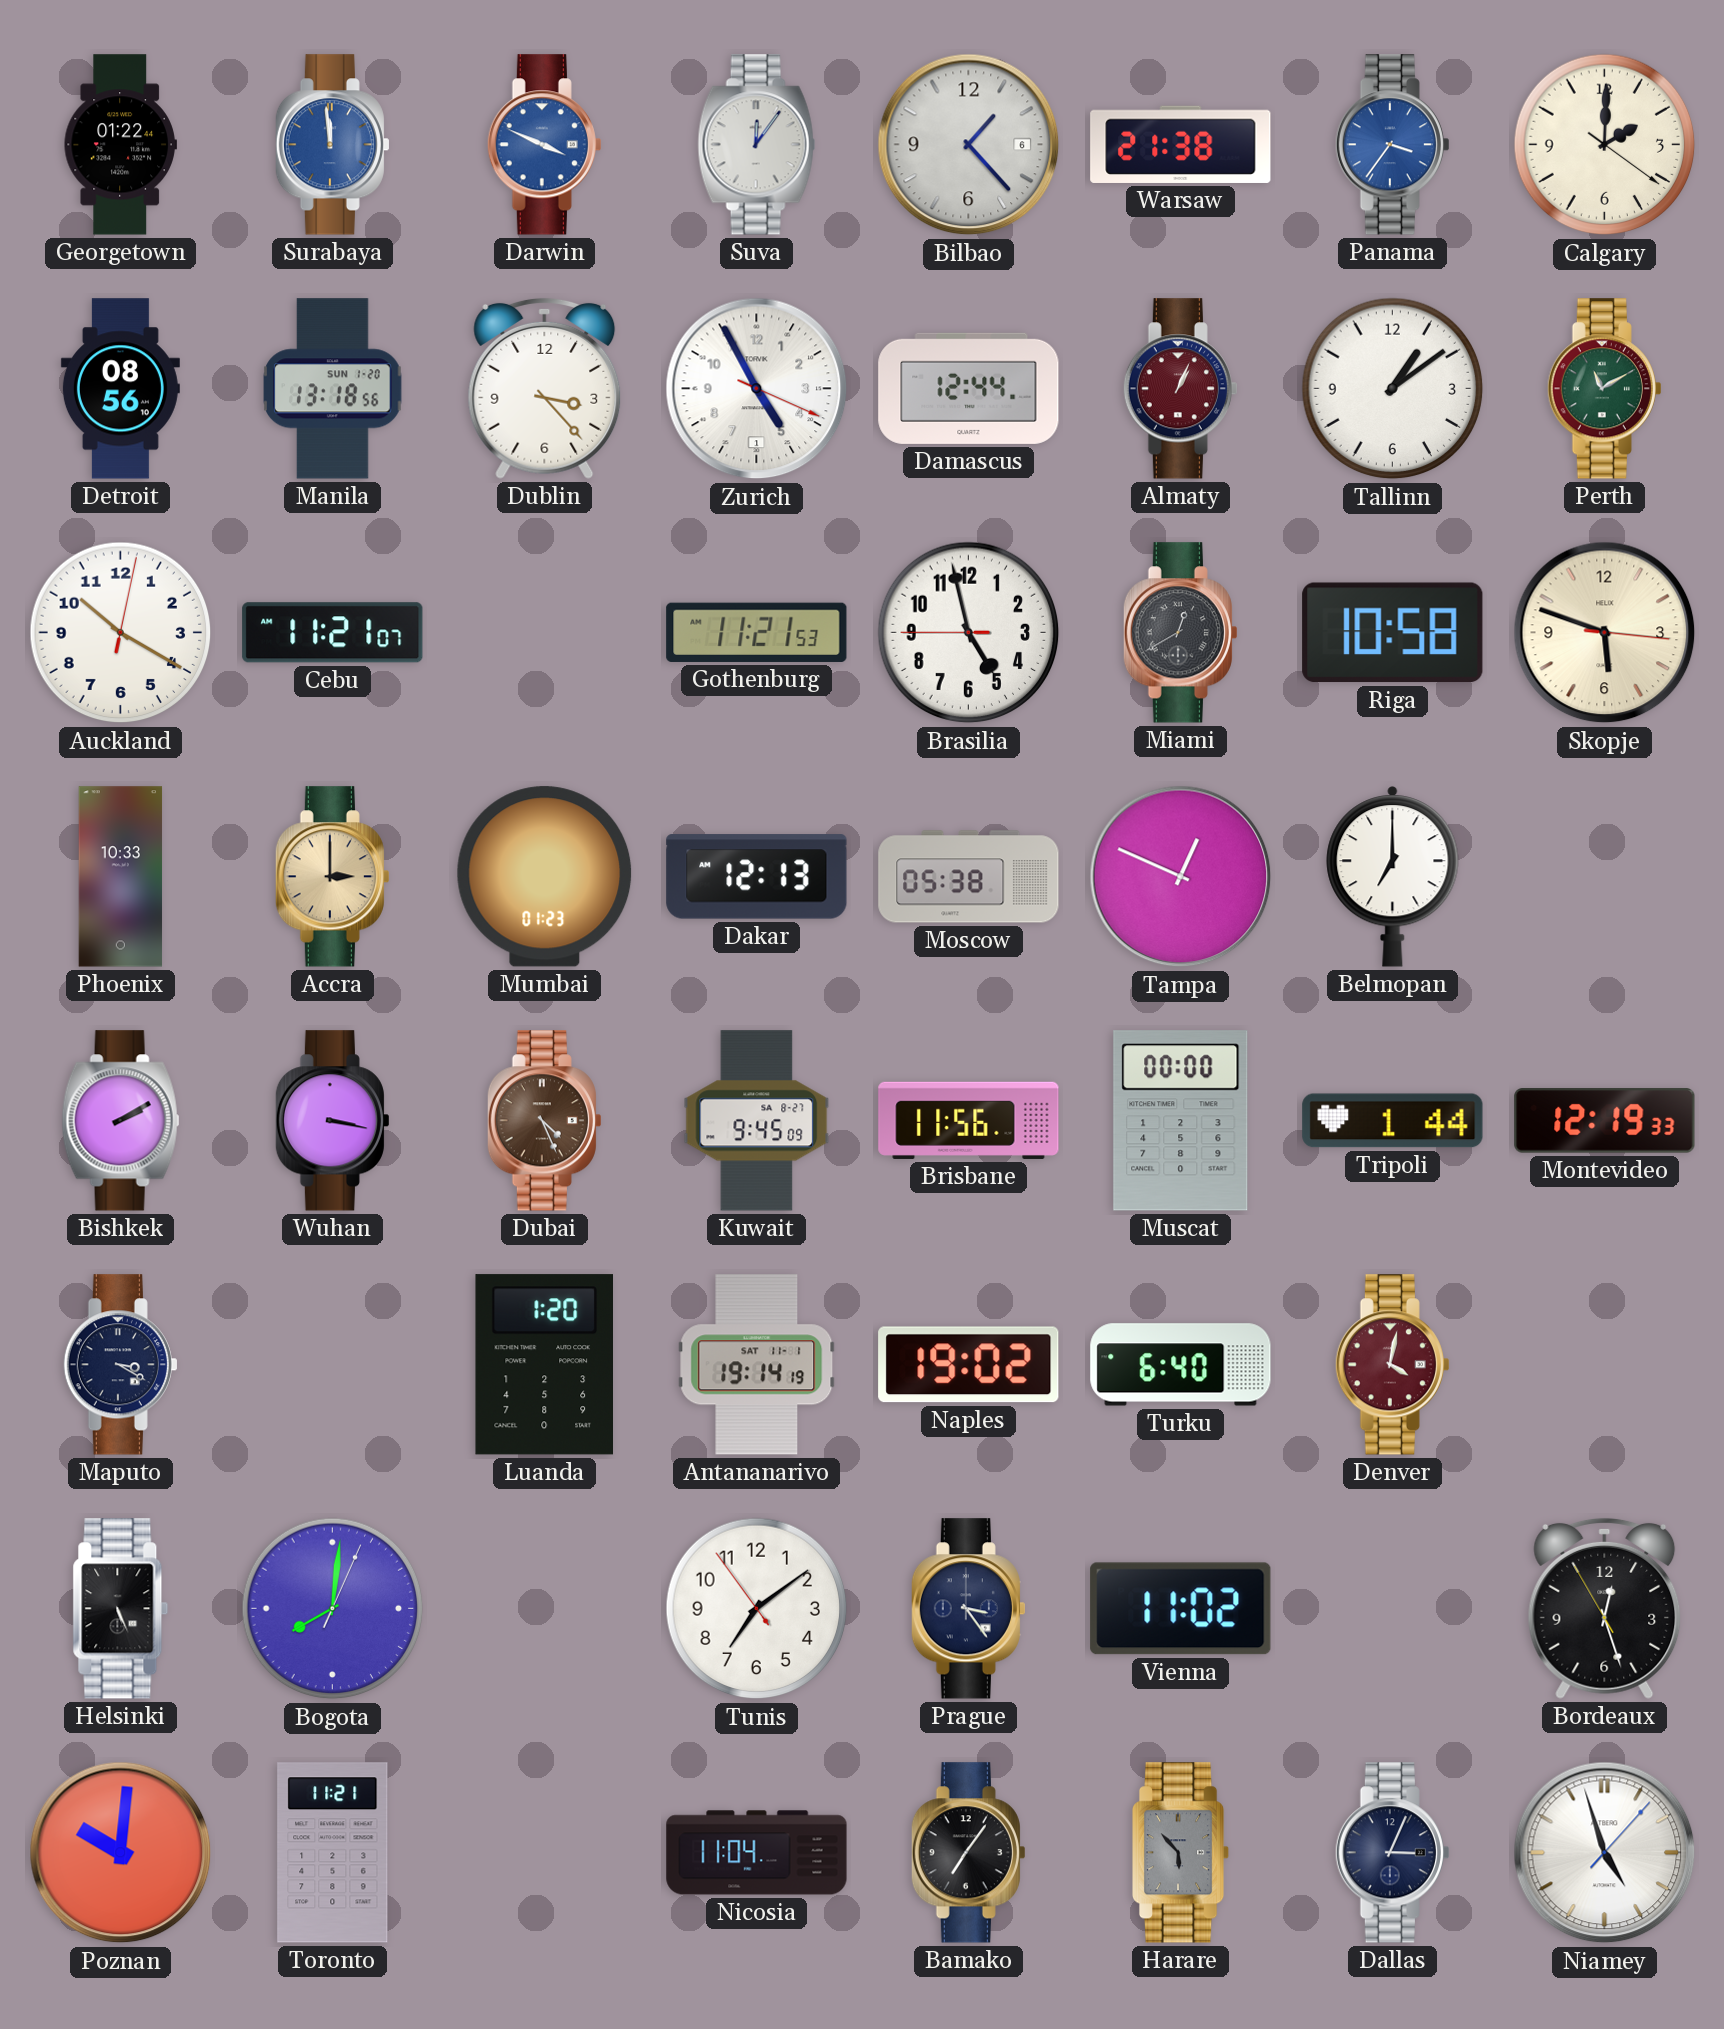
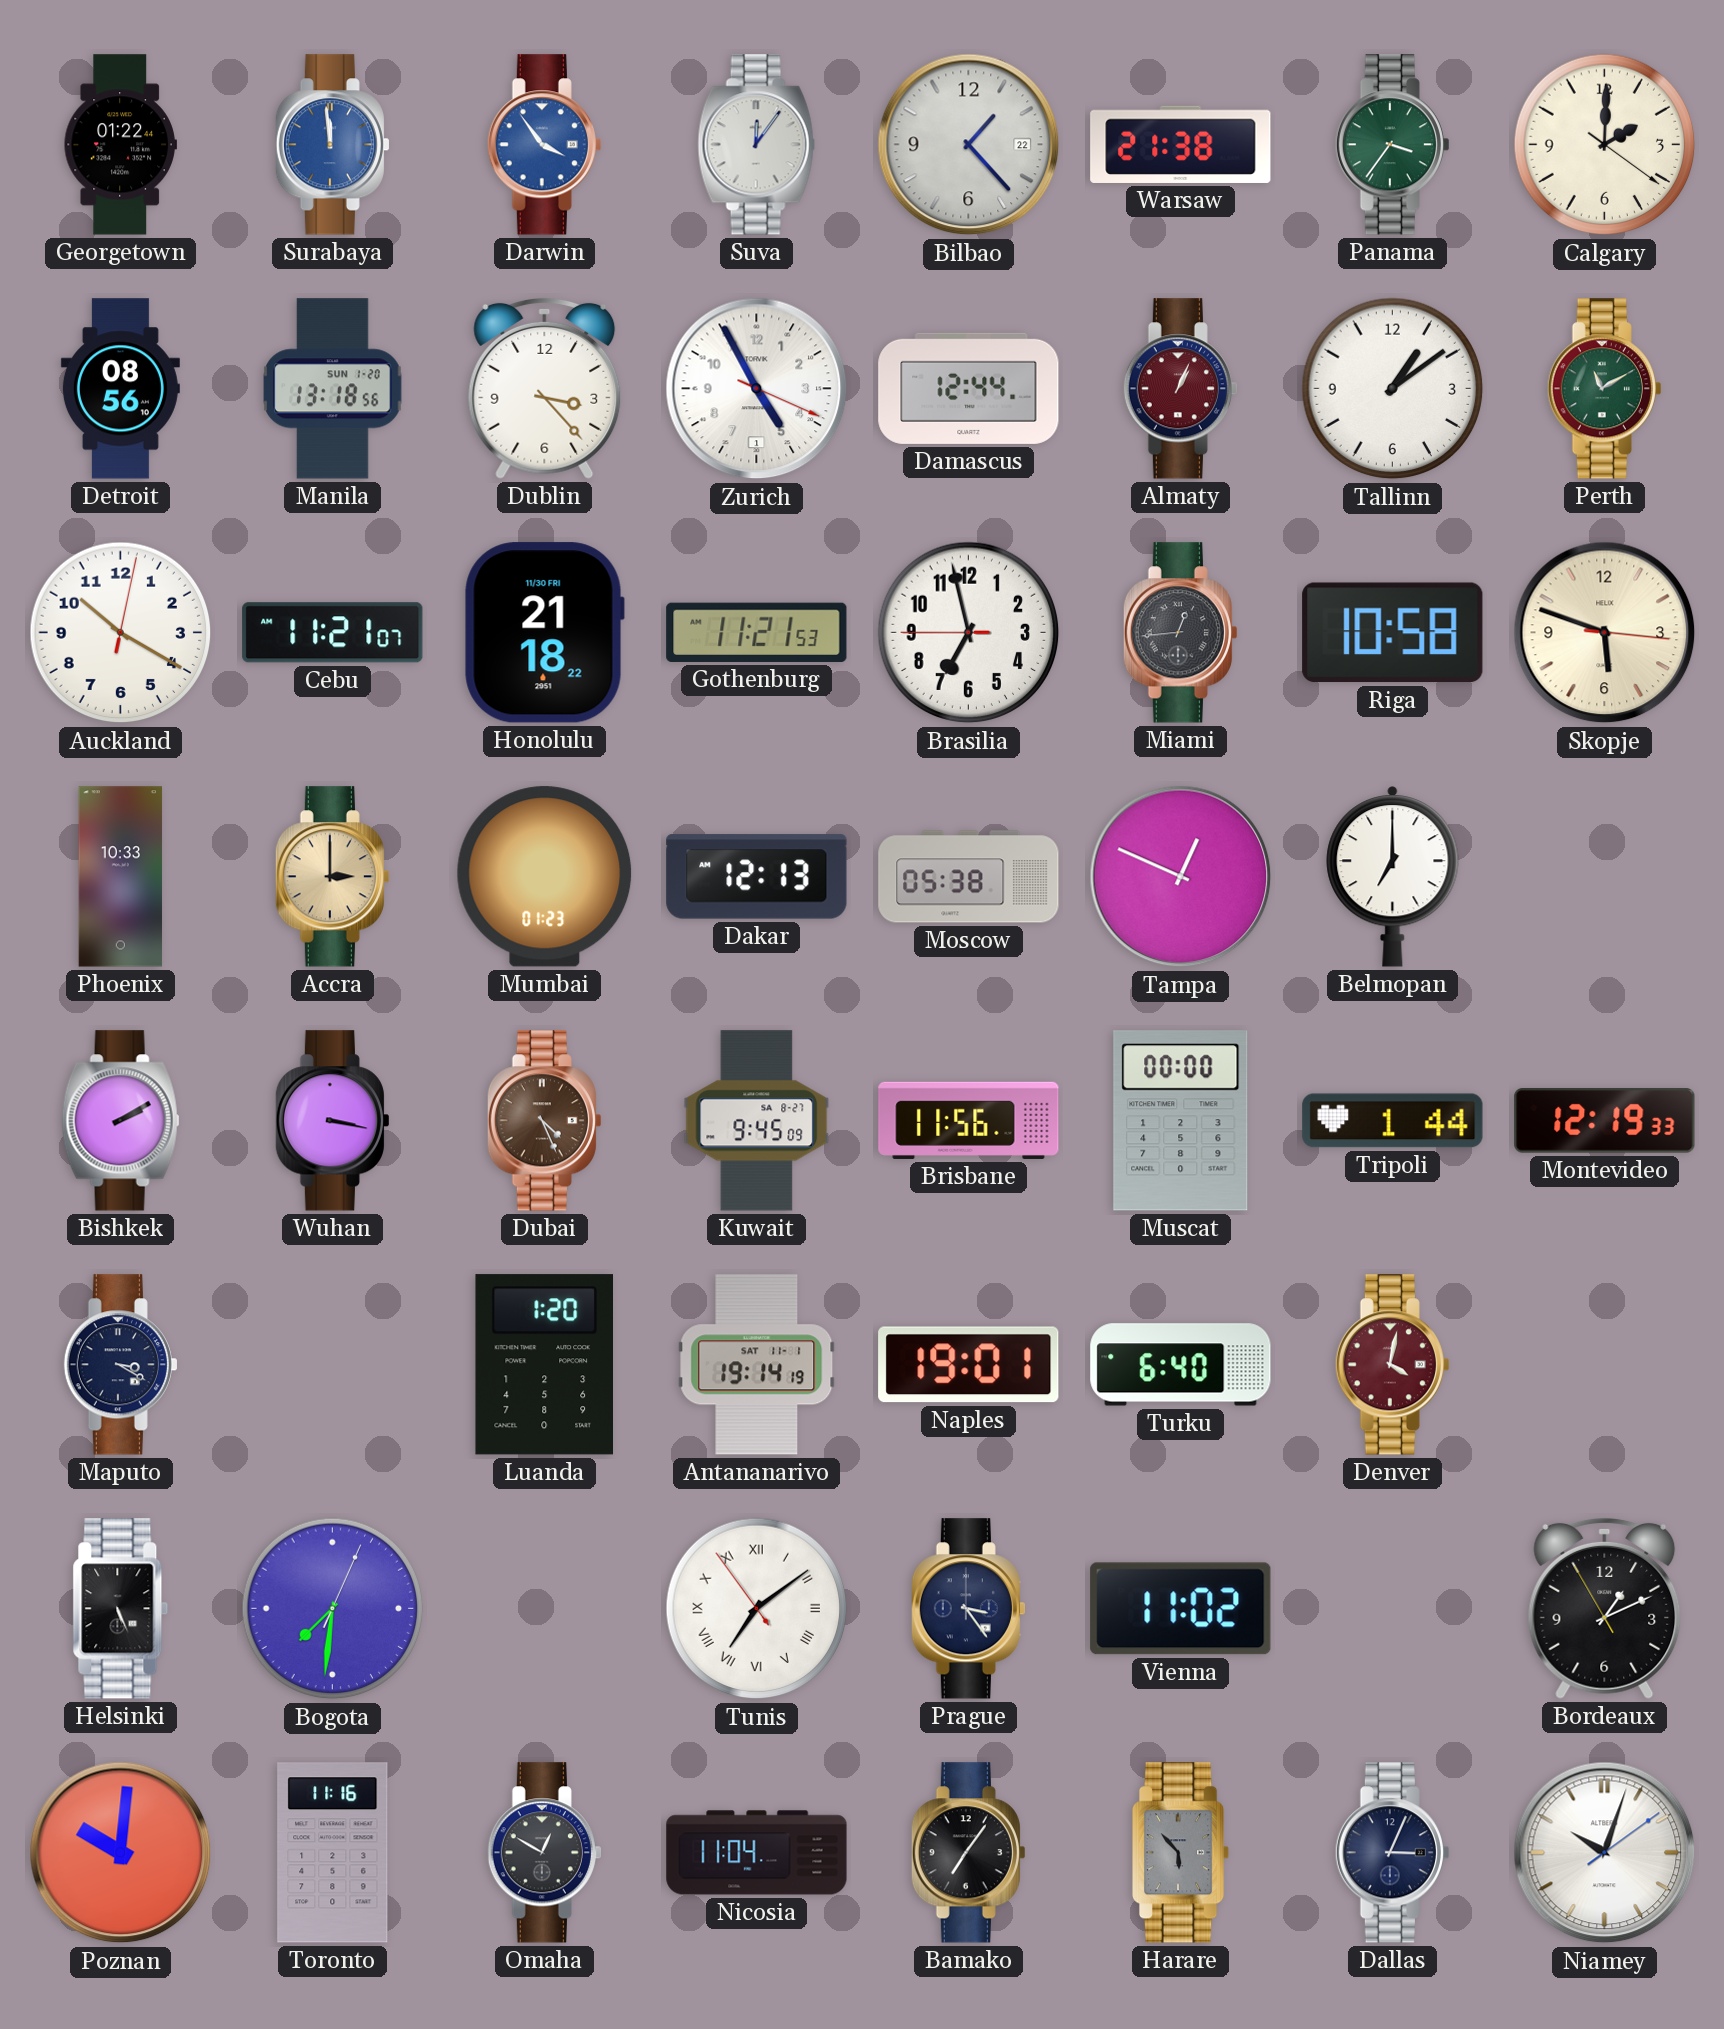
Darwin: 3:49 -> 3:54
Bilbao date: 6 -> 22
Panama dial: blue -> green
Honolulu: none -> 21:18
Brasilia: 4:57 -> 6:57
Miami: 12:40 -> 12:44
Naples: 19:02 -> 19:01
Bogota: 8:01 -> 7:31
Tunis numerals: Arabic -> Roman
Bordeaux: 12:26 -> 1:10
Toronto: 11:21 -> 11:16
Omaha: none -> 12:50
Niamey: 4:57 -> 10:03
